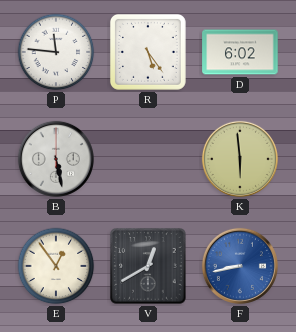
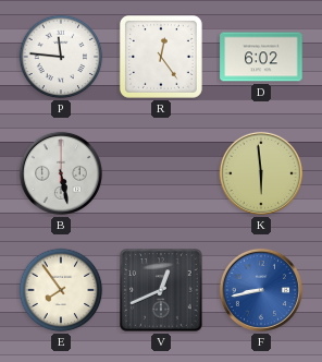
R: 5:24 -> 12:24
E: 12:54 -> 7:54
V: 12:40 -> 12:41
